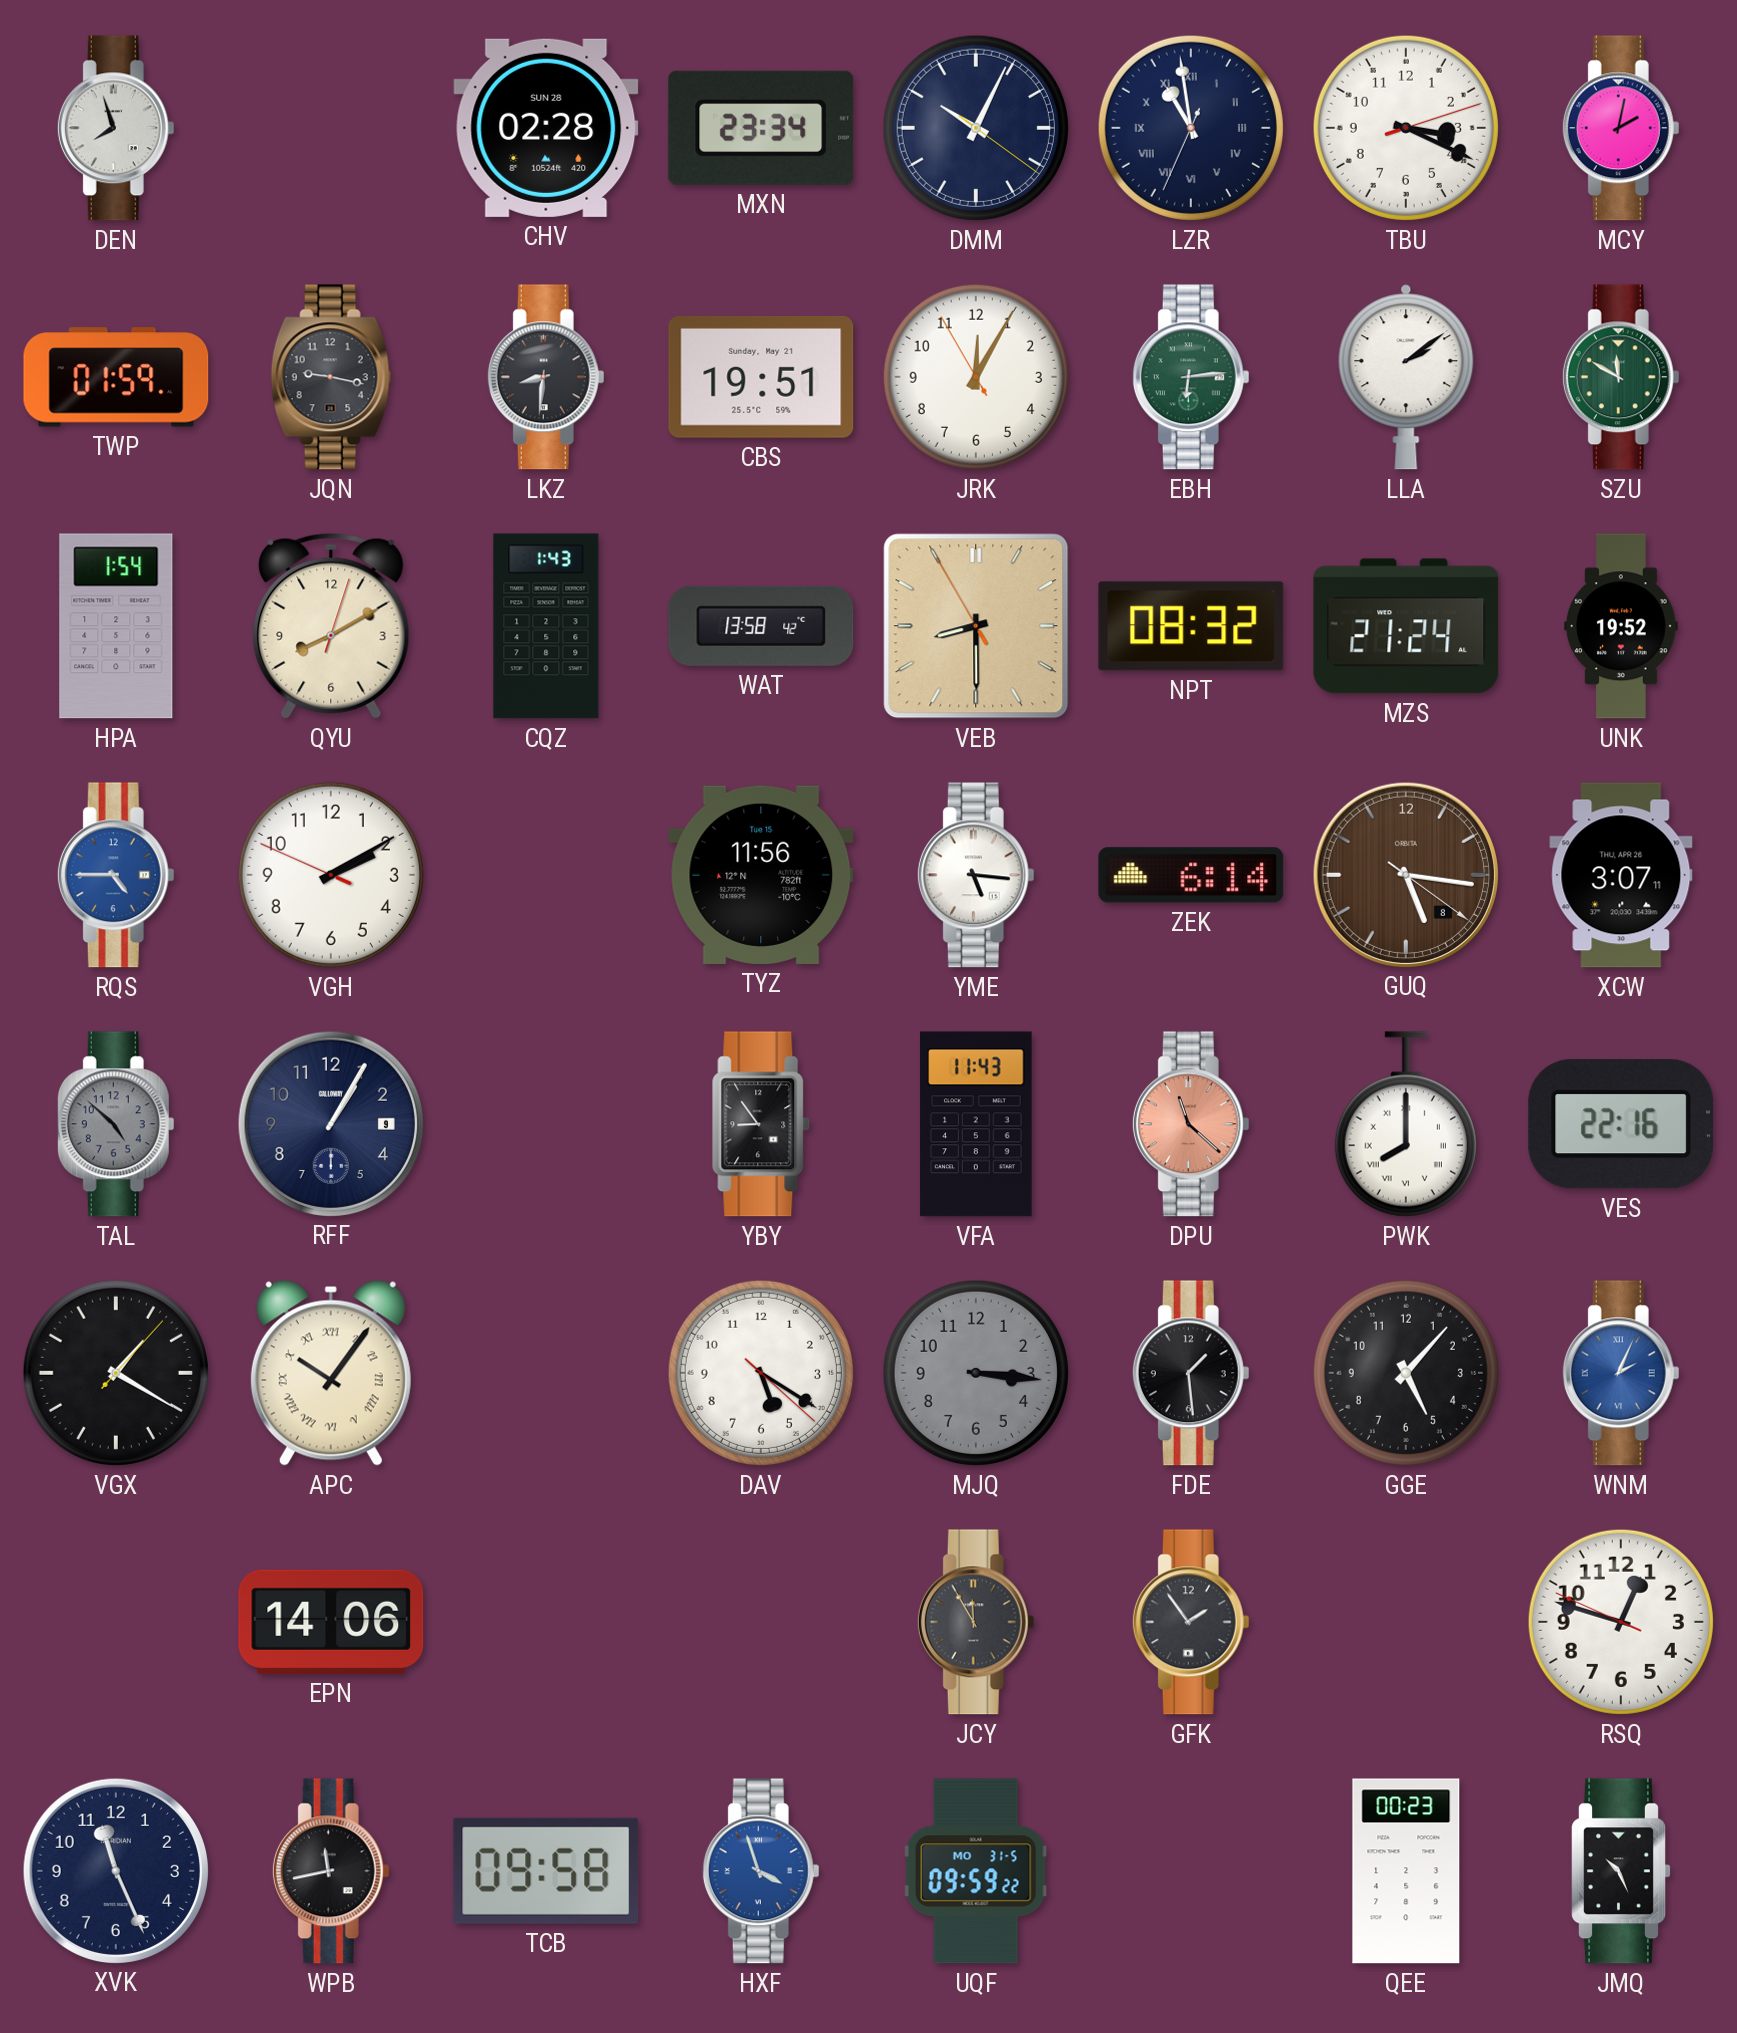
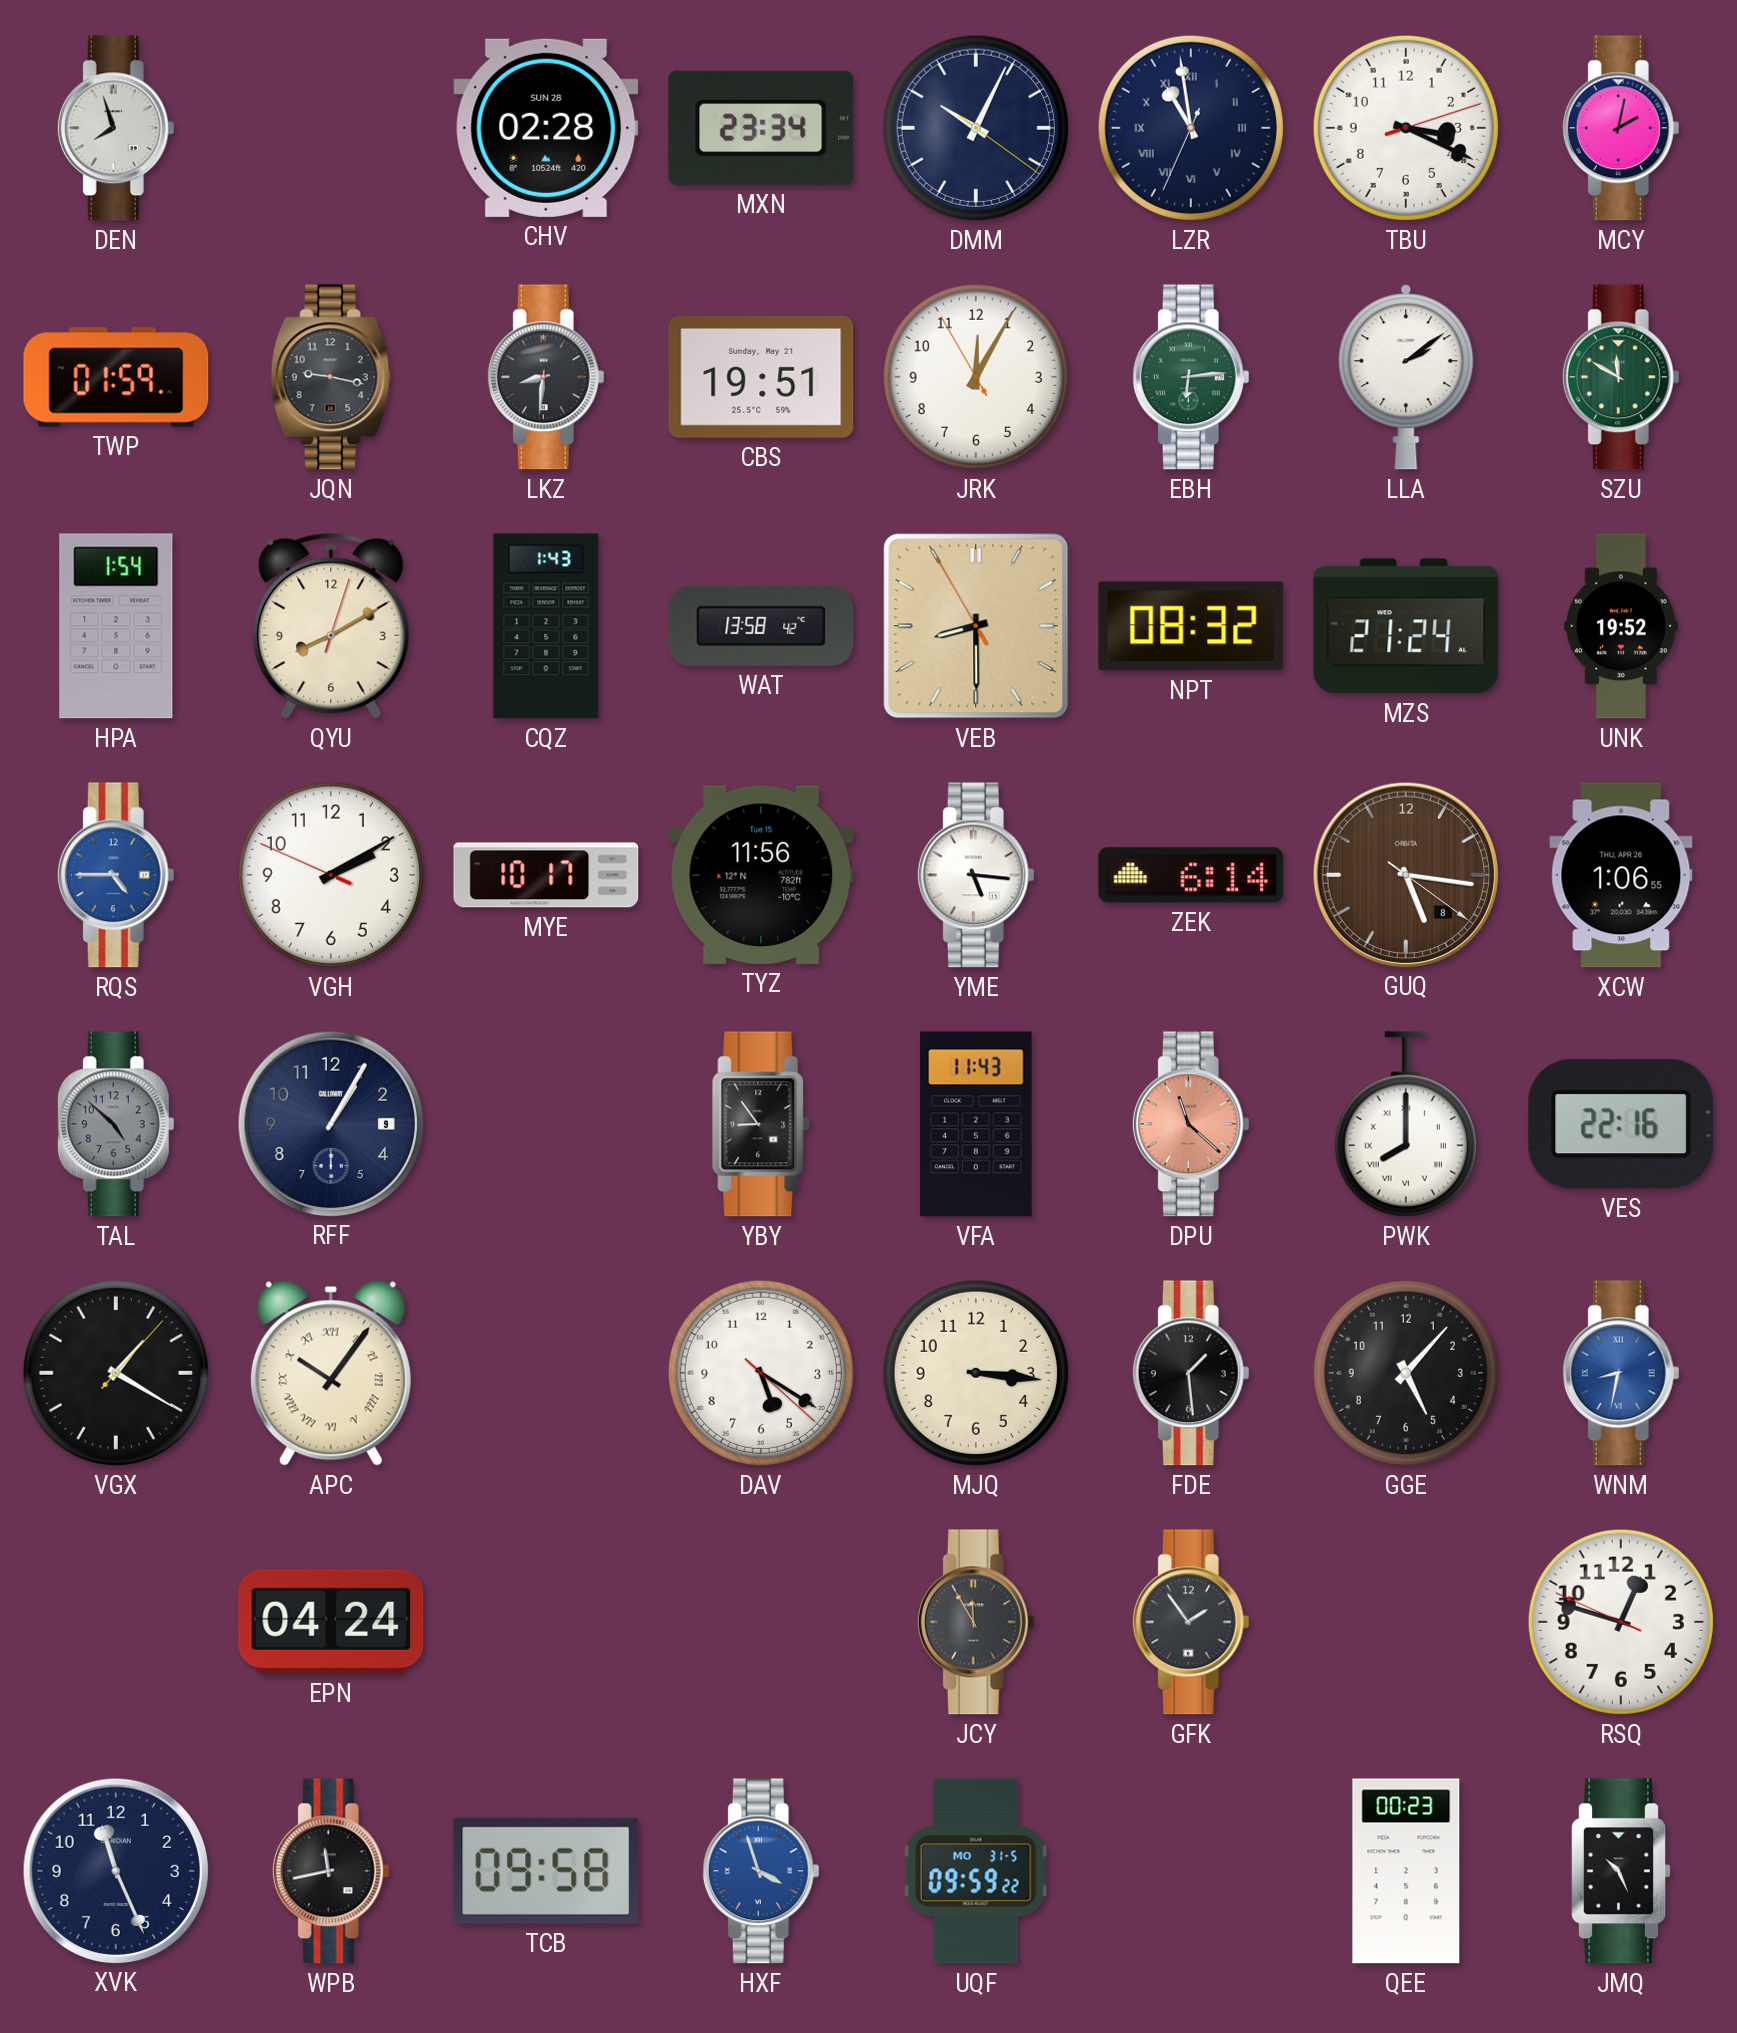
MYE: none -> 10:17
XCW: 3:07 -> 1:06
MJQ dial: grey -> cream
WNM: 2:04 -> 8:32
EPN: 14:06 -> 04:24
